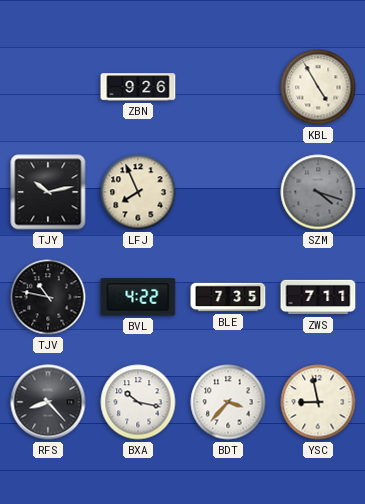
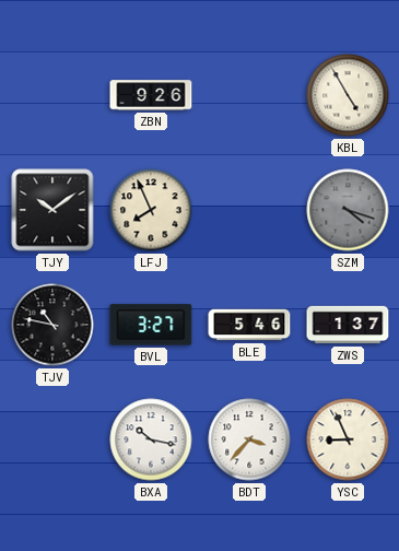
TJY: 10:13 -> 10:09
BVL: 4:22 -> 3:27
BLE: 7:35 -> 5:46
ZWS: 7:11 -> 1:37
RFS: 8:23 -> none
YSC: 8:58 -> 8:56
